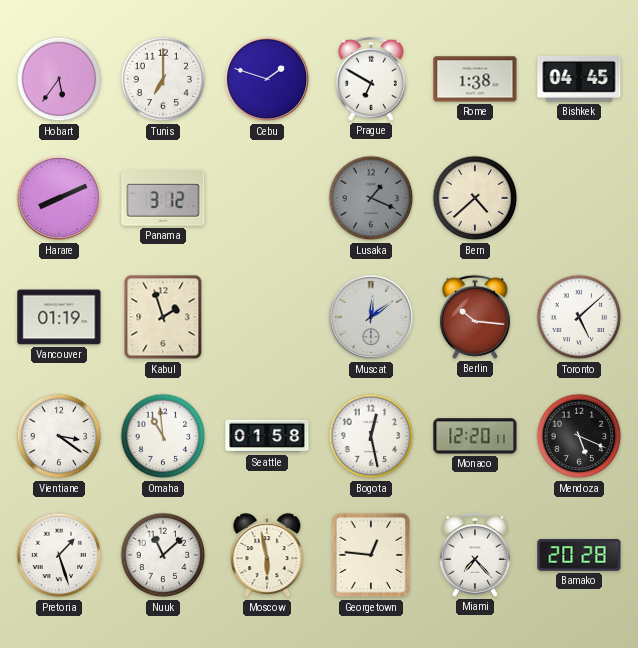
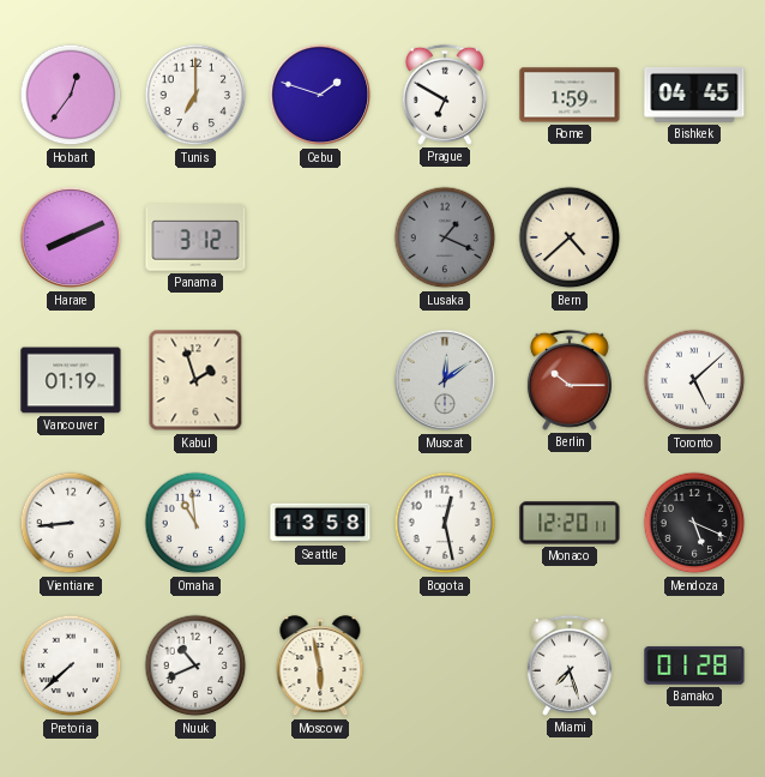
Hobart: 5:36 -> 12:36
Rome: 1:38 -> 1:59
Berlin: 10:16 -> 10:15
Vientiane: 3:21 -> 8:44
Seattle: 01:58 -> 13:58
Pretoria: 1:27 -> 7:38
Nuuk: 11:08 -> 10:41
Georgetown: 12:46 -> none
Miami: 7:23 -> 7:27
Bamako: 20:28 -> 01:28
